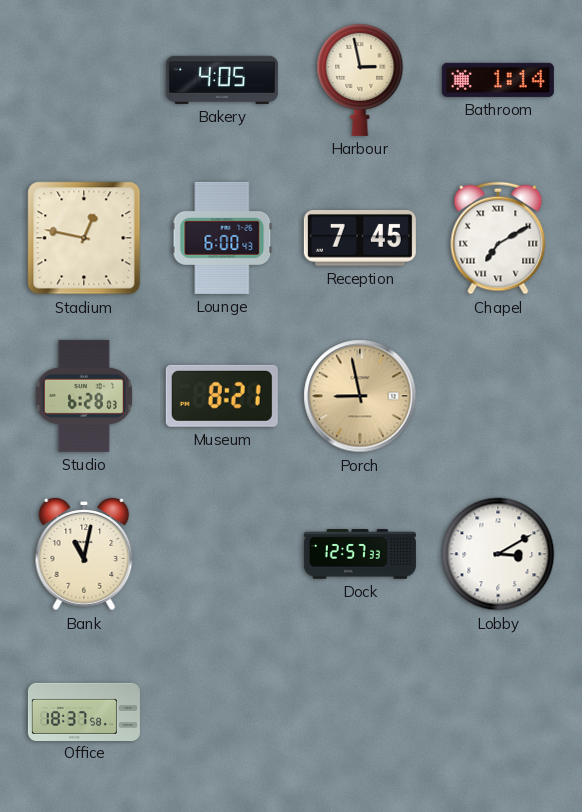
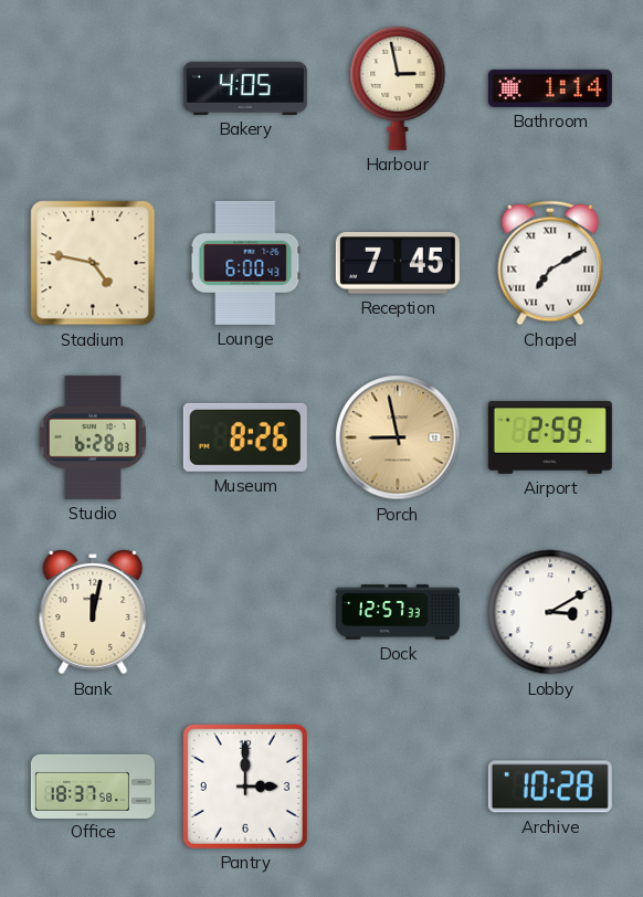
Stadium: 12:47 -> 4:47
Museum: 8:21 -> 8:26
Airport: none -> 2:59
Bank: 11:02 -> 12:02
Pantry: none -> 3:00
Archive: none -> 10:28
